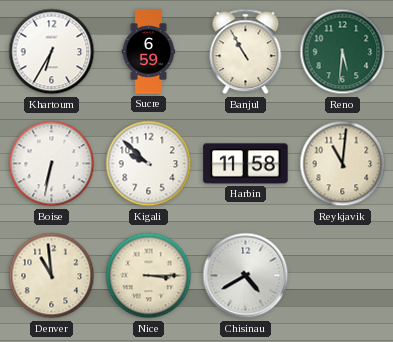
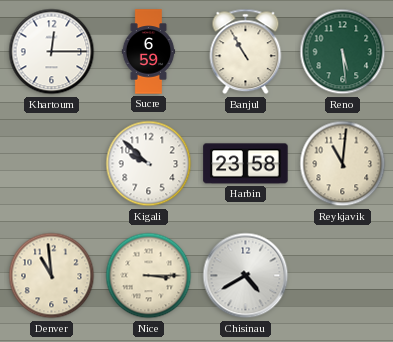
Khartoum: 6:35 -> 12:15
Reno: 5:31 -> 5:29
Boise: 6:32 -> none
Harbin: 11:58 -> 23:58
